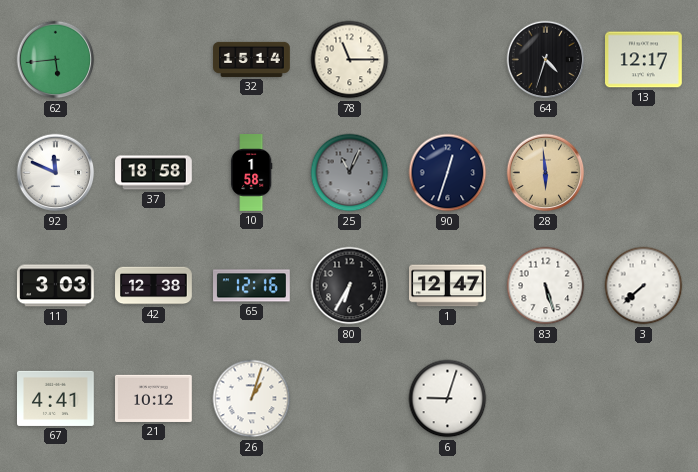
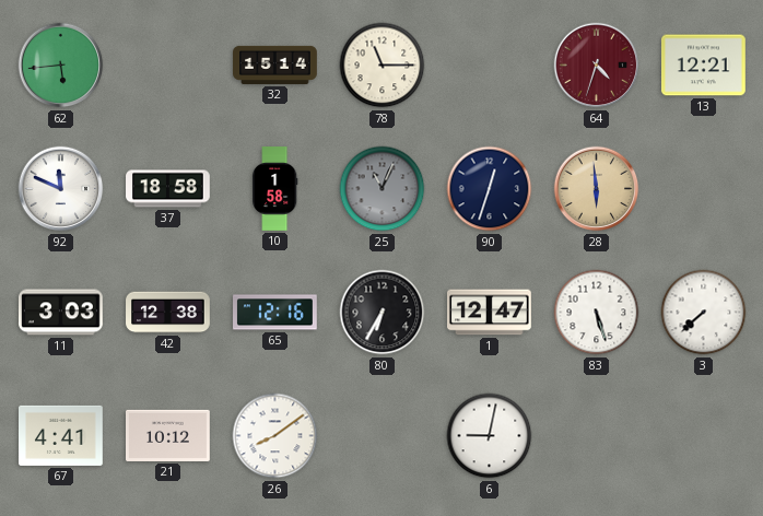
64 dial: black -> burgundy
13: 12:17 -> 12:21
26: 1:03 -> 8:09
6: 9:03 -> 9:02
